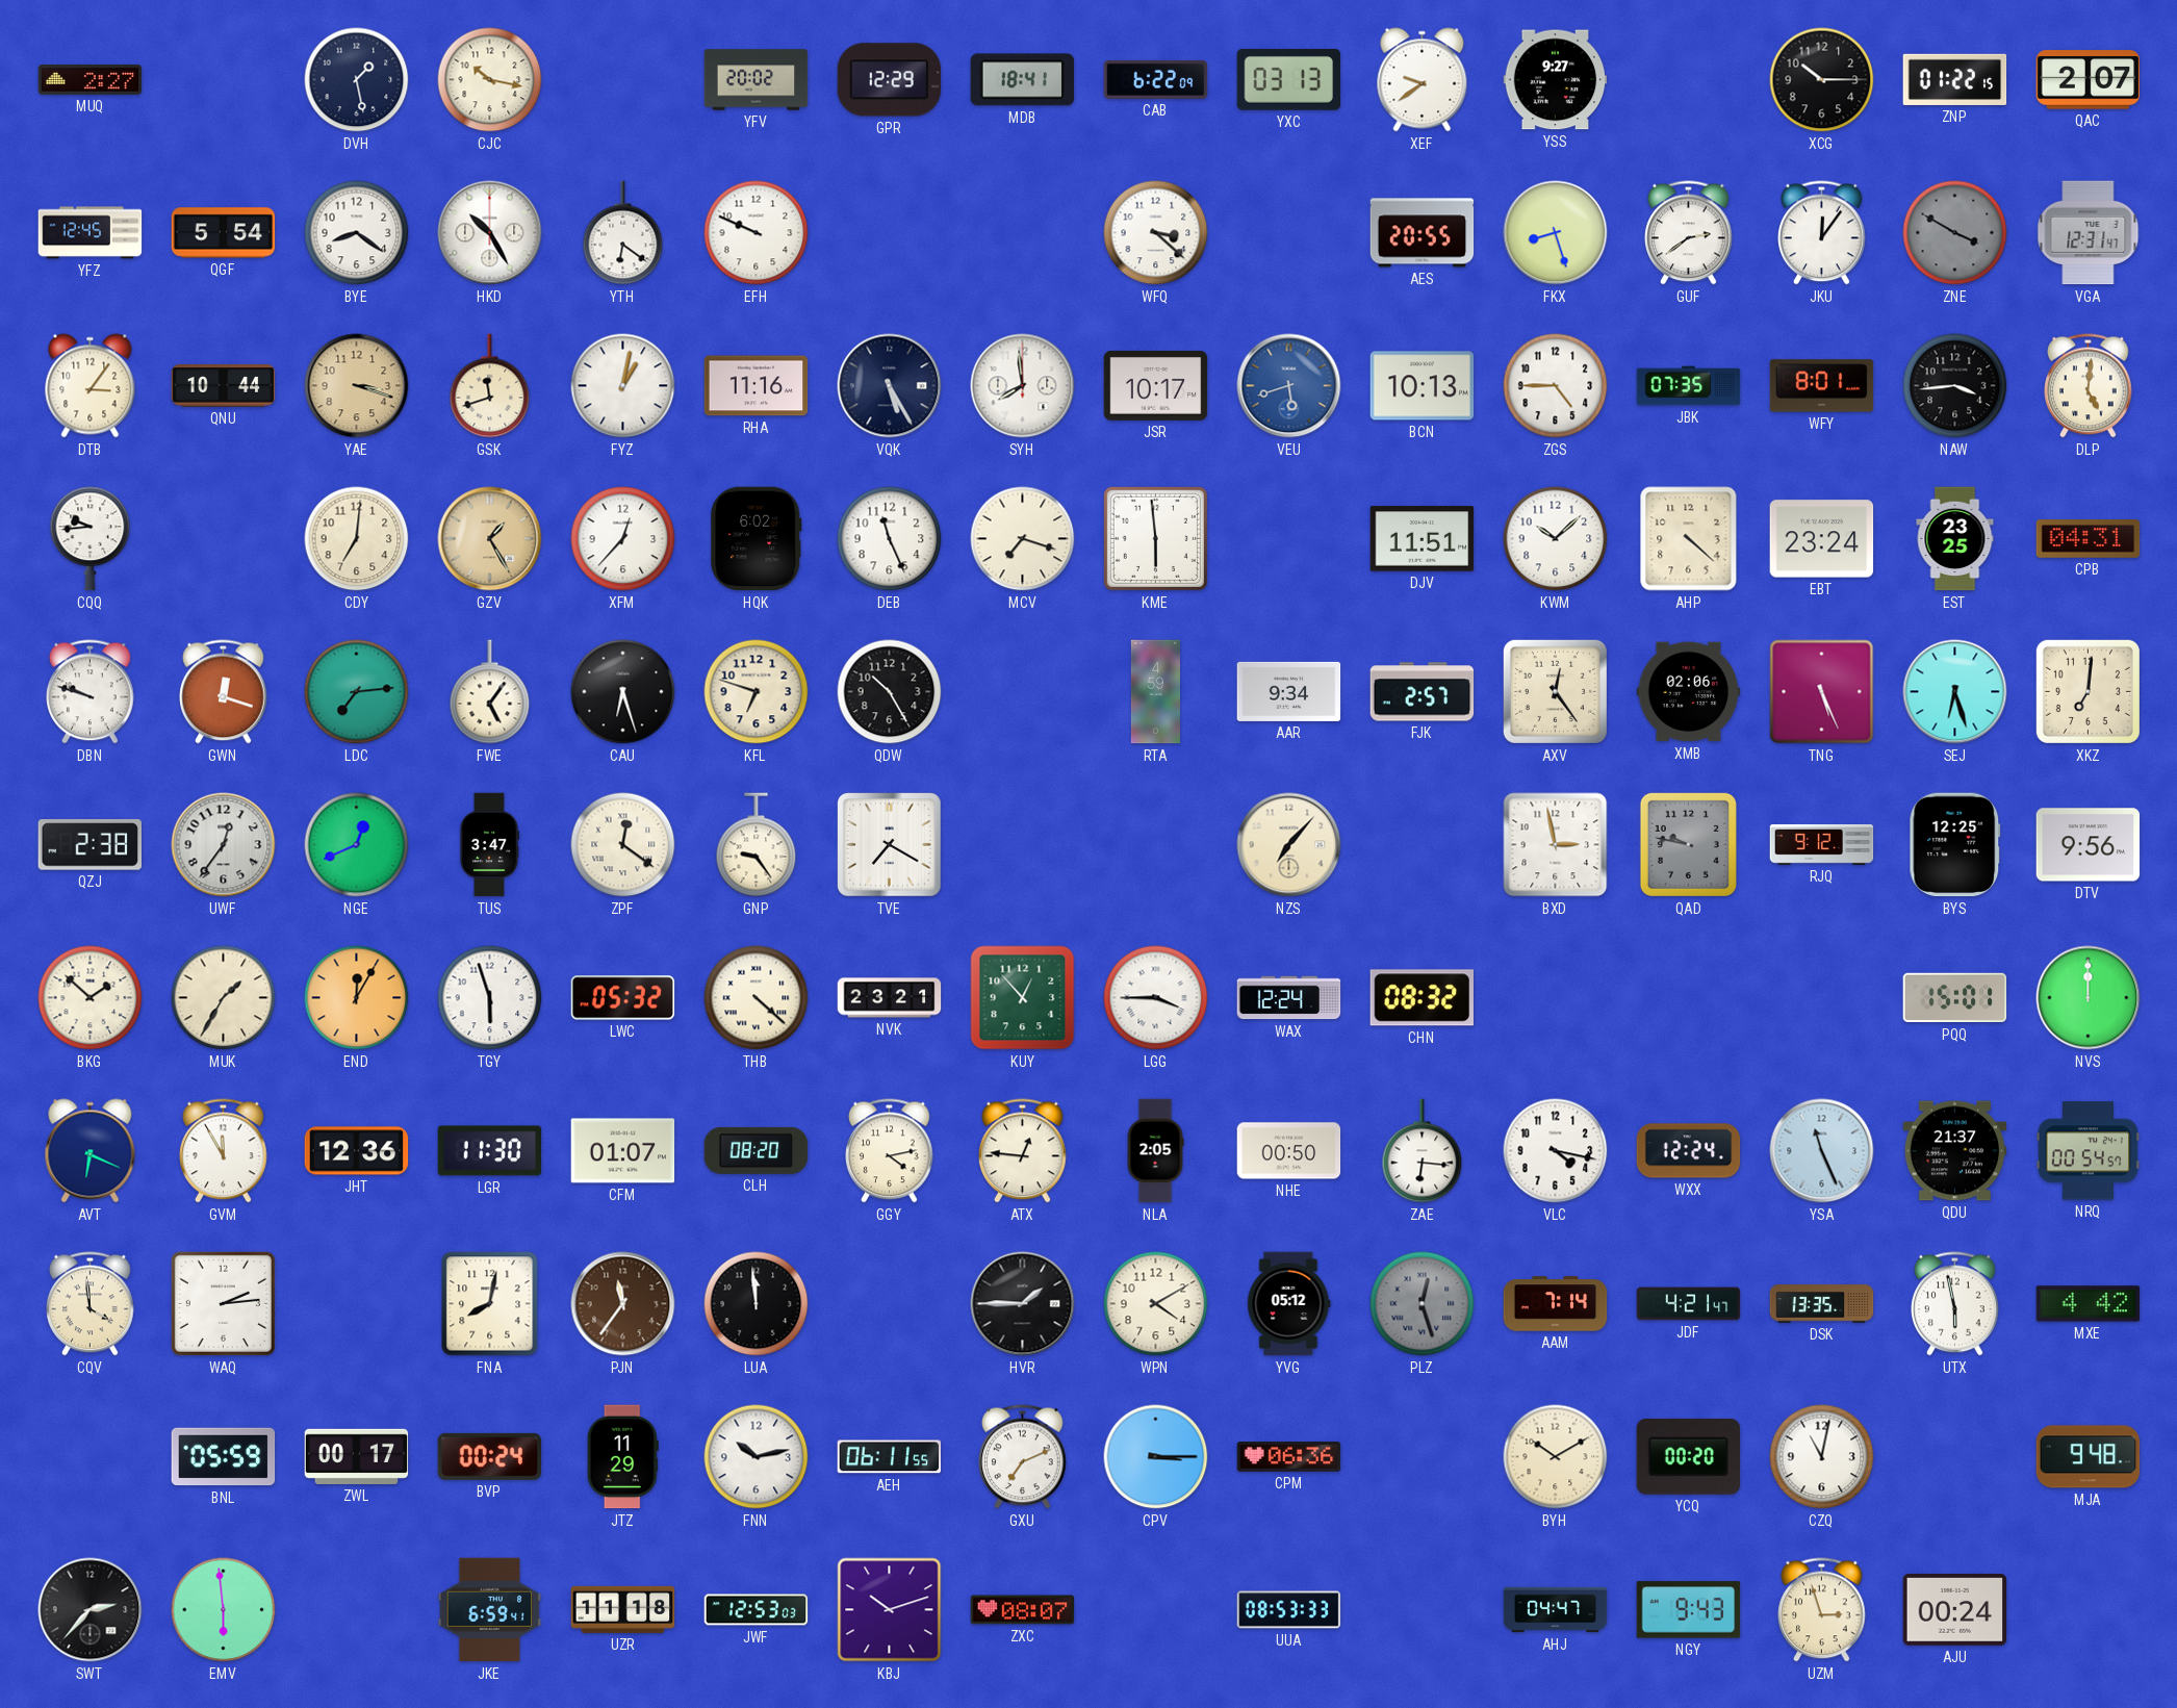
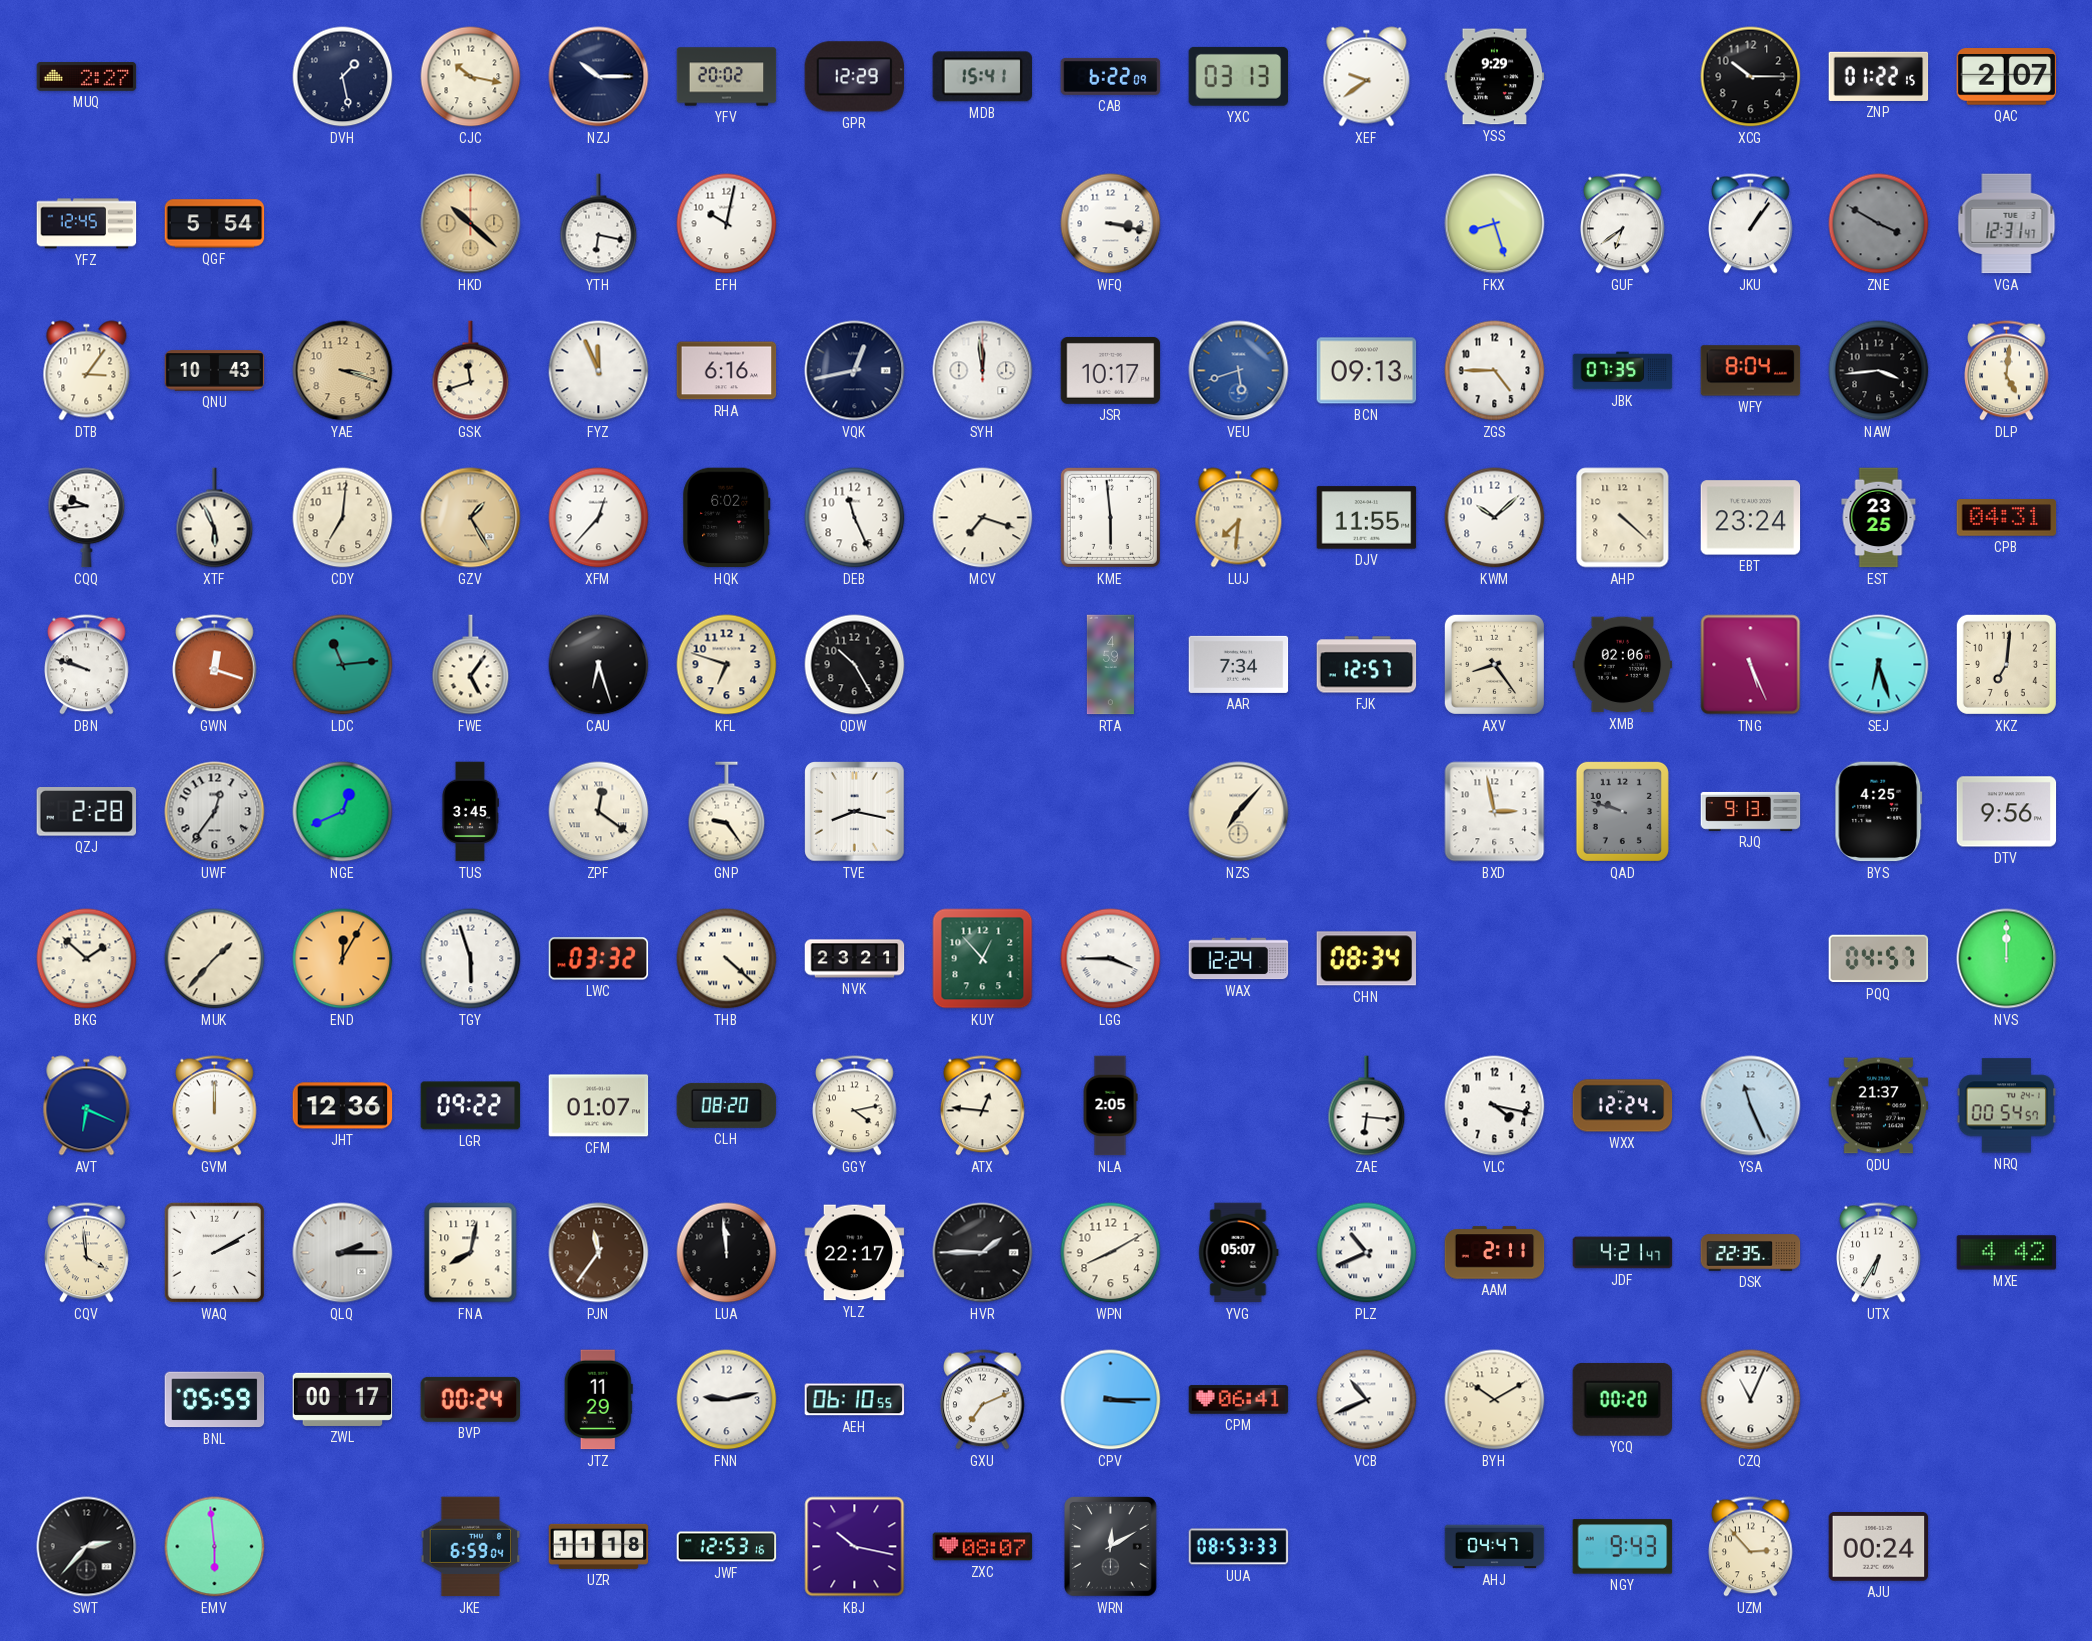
NZJ: none -> 10:15
MDB: 18:41 -> 15:41
YSS: 9:27 -> 9:29
BYE: 8:21 -> none
HKD: 10:25 -> 10:22
HKD dial: white -> champagne
YTH: 6:21 -> 6:17
EFH: 9:49 -> 10:02
WFQ: 3:22 -> 3:17
AES: 20:55 -> none
GUF: 2:39 -> 6:39
JKU: 12:06 -> 1:06
QNU: 10:44 -> 10:43
FYZ: 1:02 -> 11:56
RHA: 11:16 -> 6:16
VQK: 5:25 -> 12:43
SYH: 7:59 -> 11:59
BCN: 10:13 -> 09:13
WFY: 8:01 -> 8:04
XTF: none -> 5:56
LUJ: none -> 7:31
DJV: 11:51 -> 11:55
LDC: 7:14 -> 11:14
AAR: 9:34 -> 7:34
FJK: 2:57 -> 12:57
AXV: 12:24 -> 8:24
QZJ: 2:38 -> 2:28
TUS: 3:47 -> 3:45
TVE: 7:20 -> 8:17
QAD: 9:47 -> 9:48
RJQ: 9:12 -> 9:13
BYS: 12:25 -> 4:25
MUK: 1:35 -> 1:37
LWC: 05:32 -> 03:32
CHN: 08:32 -> 08:34
PQQ: 15:01 -> 04:57
GVM: 11:55 -> 12:00
LGR: 11:30 -> 09:22
NHE: 00:50 -> none
WAQ: 2:14 -> 2:10
QLQ: none -> 2:15
YLZ: none -> 22:17
WPN: 4:10 -> 8:10
YVG: 05:12 -> 05:07
PLZ: 12:27 -> 10:41
PLZ dial: grey -> white
AAM: 7:14 -> 2:11
DSK: 13:35 -> 22:35
UTX: 5:58 -> 6:35
FNN: 10:13 -> 9:13
AEH: 06:11 -> 06:10
CPM: 06:36 -> 06:41
VCB: none -> 10:41
CZQ: 11:02 -> 11:04
MJA: 9:48 -> none
JKE: 6:59:41 -> 6:59:04
JWF: 12:53:03 -> 12:53:16
KBJ: 10:12 -> 10:17
WRN: none -> 12:10
UZM: 2:57 -> 2:53
